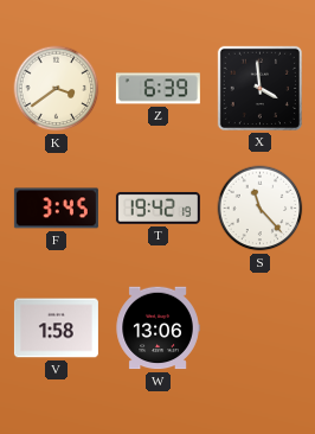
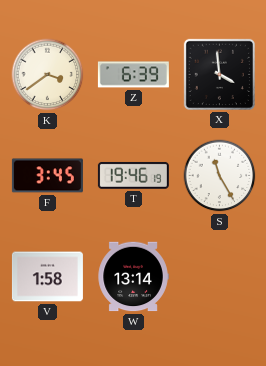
T: 19:42 -> 19:46
S: 11:23 -> 11:25
W: 13:06 -> 13:14
